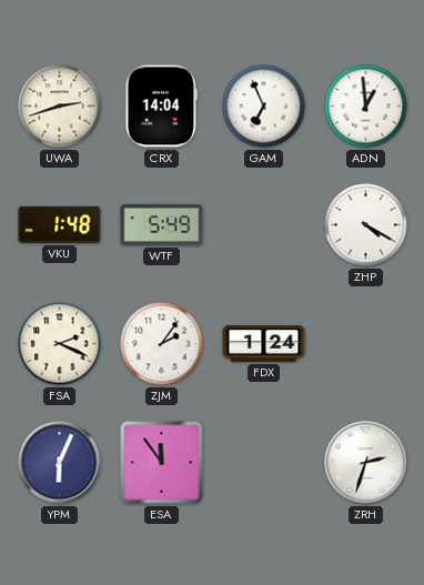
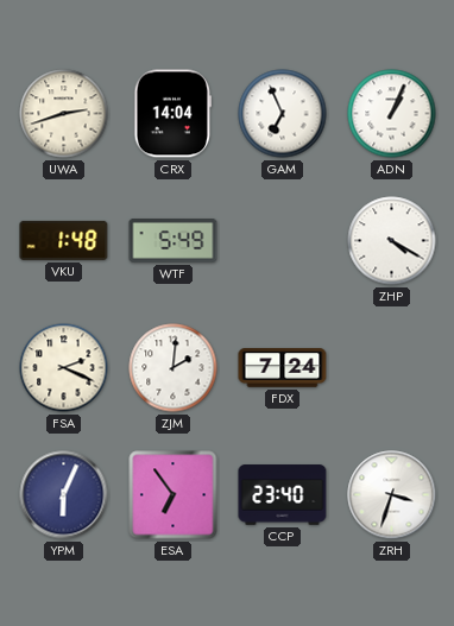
ADN: 12:59 -> 1:04
ZJM: 2:06 -> 2:01
FDX: 1:24 -> 7:24
ESA: 11:54 -> 6:54
CCP: none -> 23:40
ZRH: 2:33 -> 3:33
